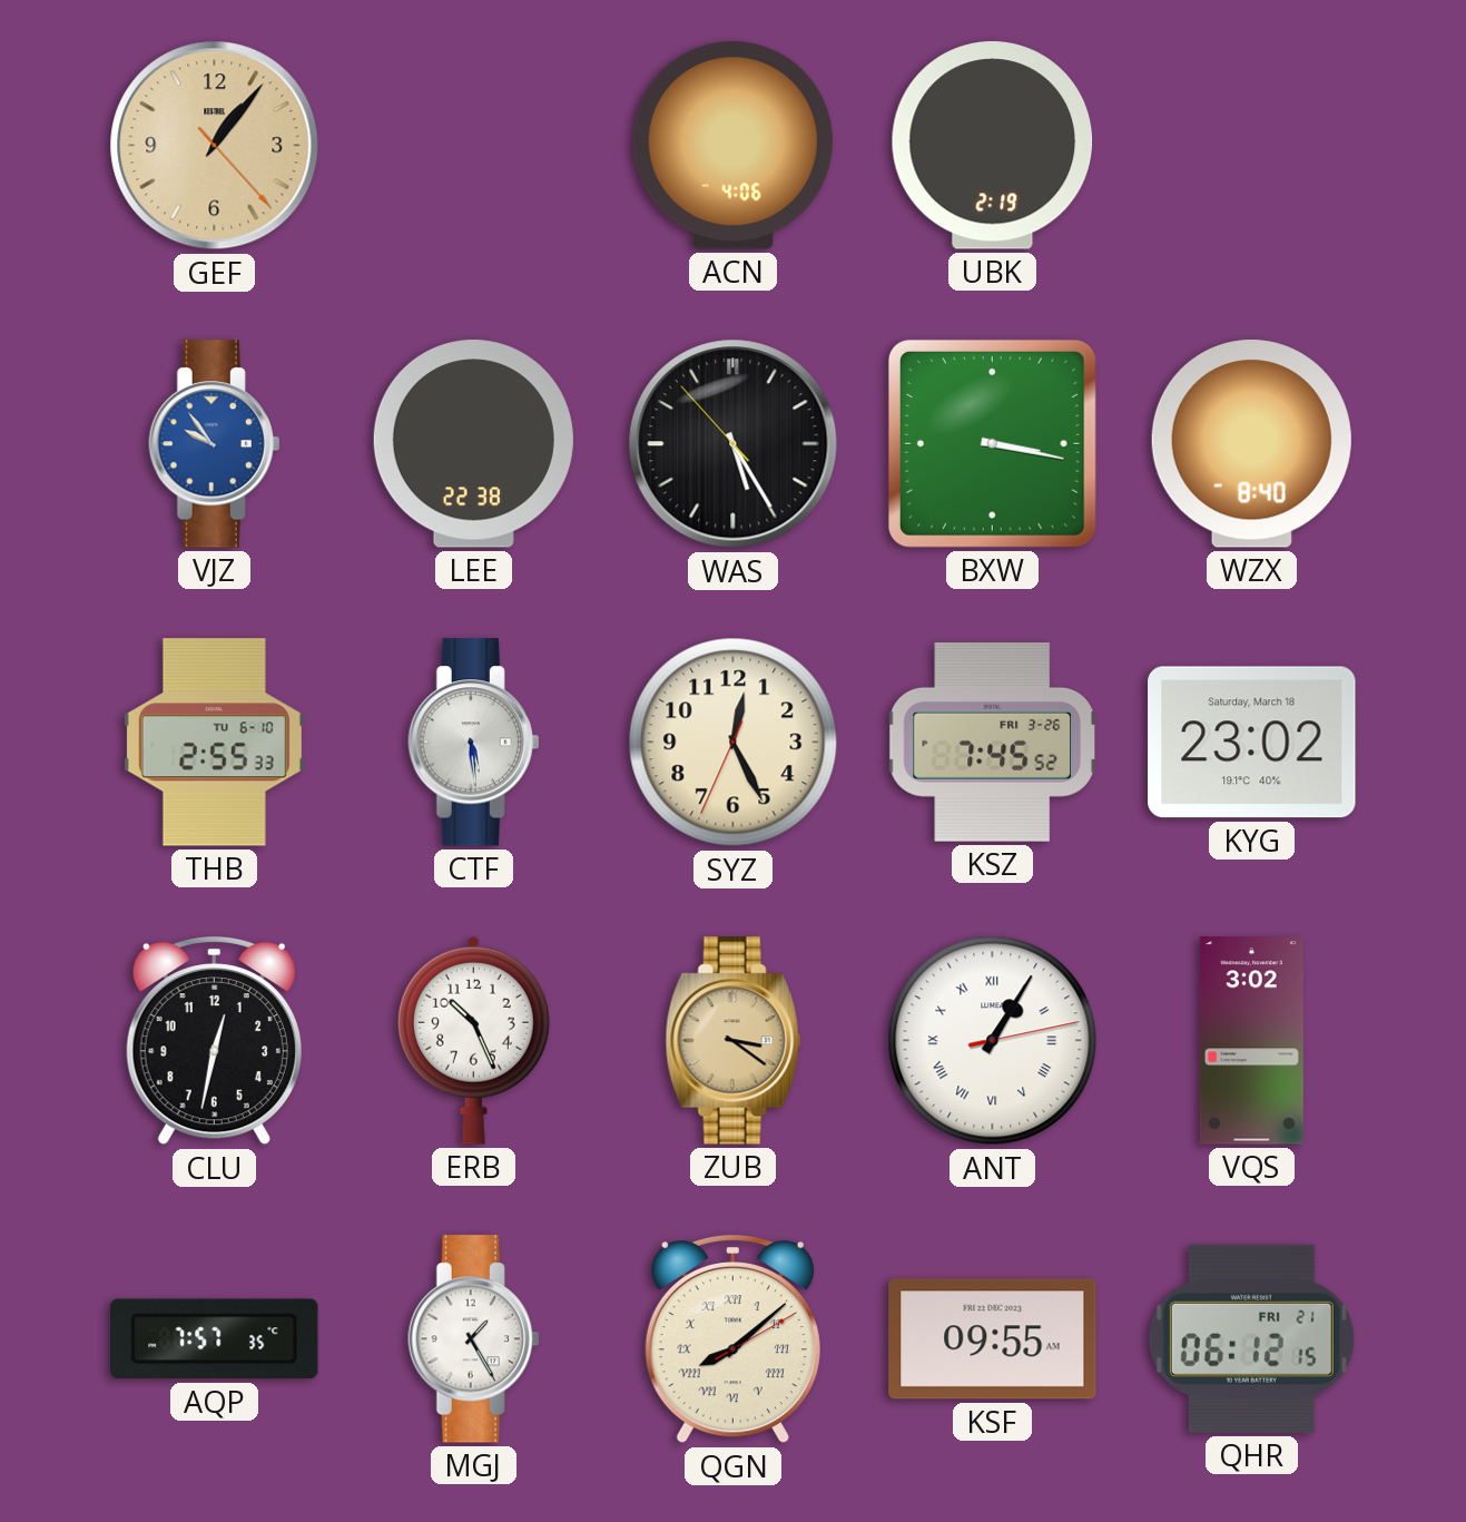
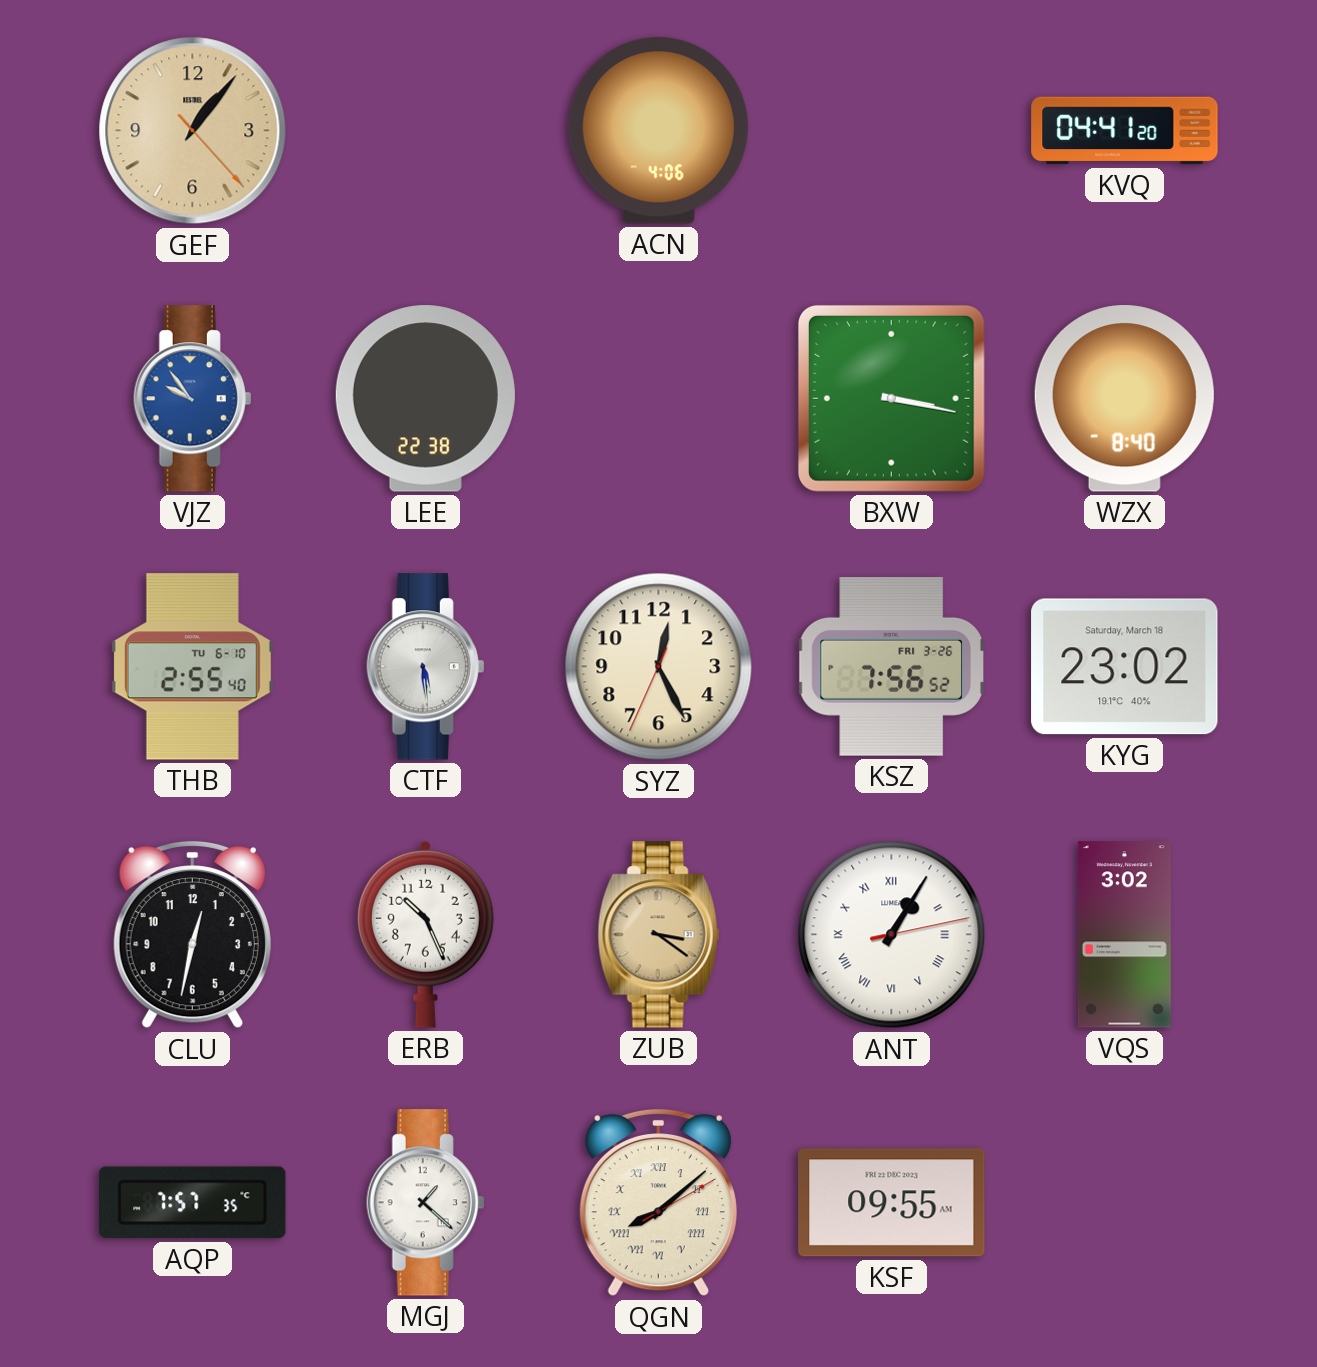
UBK: 2:19 -> none
KVQ: none -> 04:41
WAS: 5:24 -> none
THB: 2:55:33 -> 2:55:40
KSZ: 7:45 -> 7:56
MGJ: 1:25 -> 1:22
QHR: 06:12 -> none
